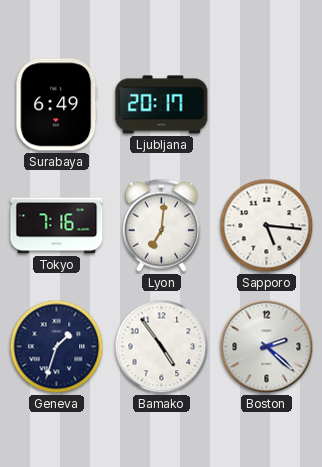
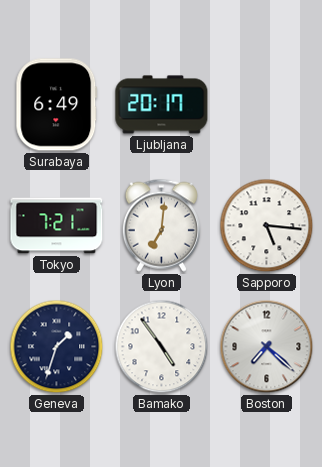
Tokyo: 7:16 -> 7:21
Boston: 2:22 -> 7:22
